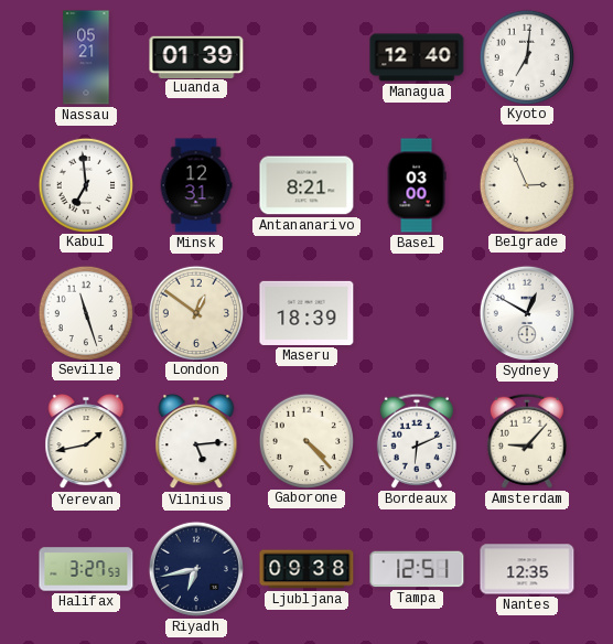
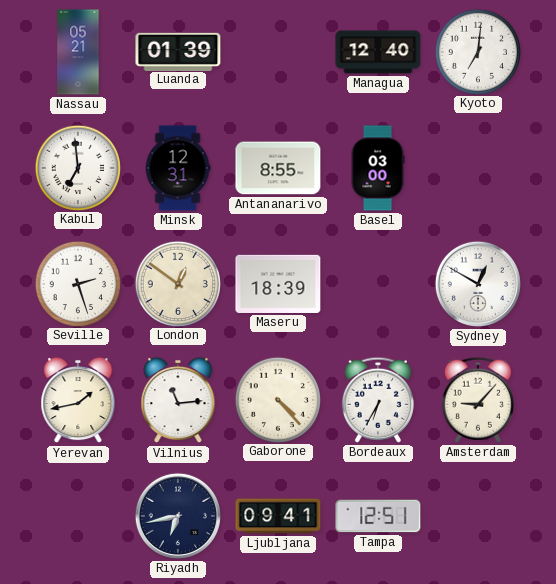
Antananarivo: 8:21 -> 8:55
Belgrade: 2:56 -> none
Seville: 11:27 -> 2:27
Vilnius: 5:14 -> 11:14
Bordeaux: 6:11 -> 6:35
Halifax: 3:27 -> none
Ljubljana: 09:38 -> 09:41
Nantes: 12:35 -> none
